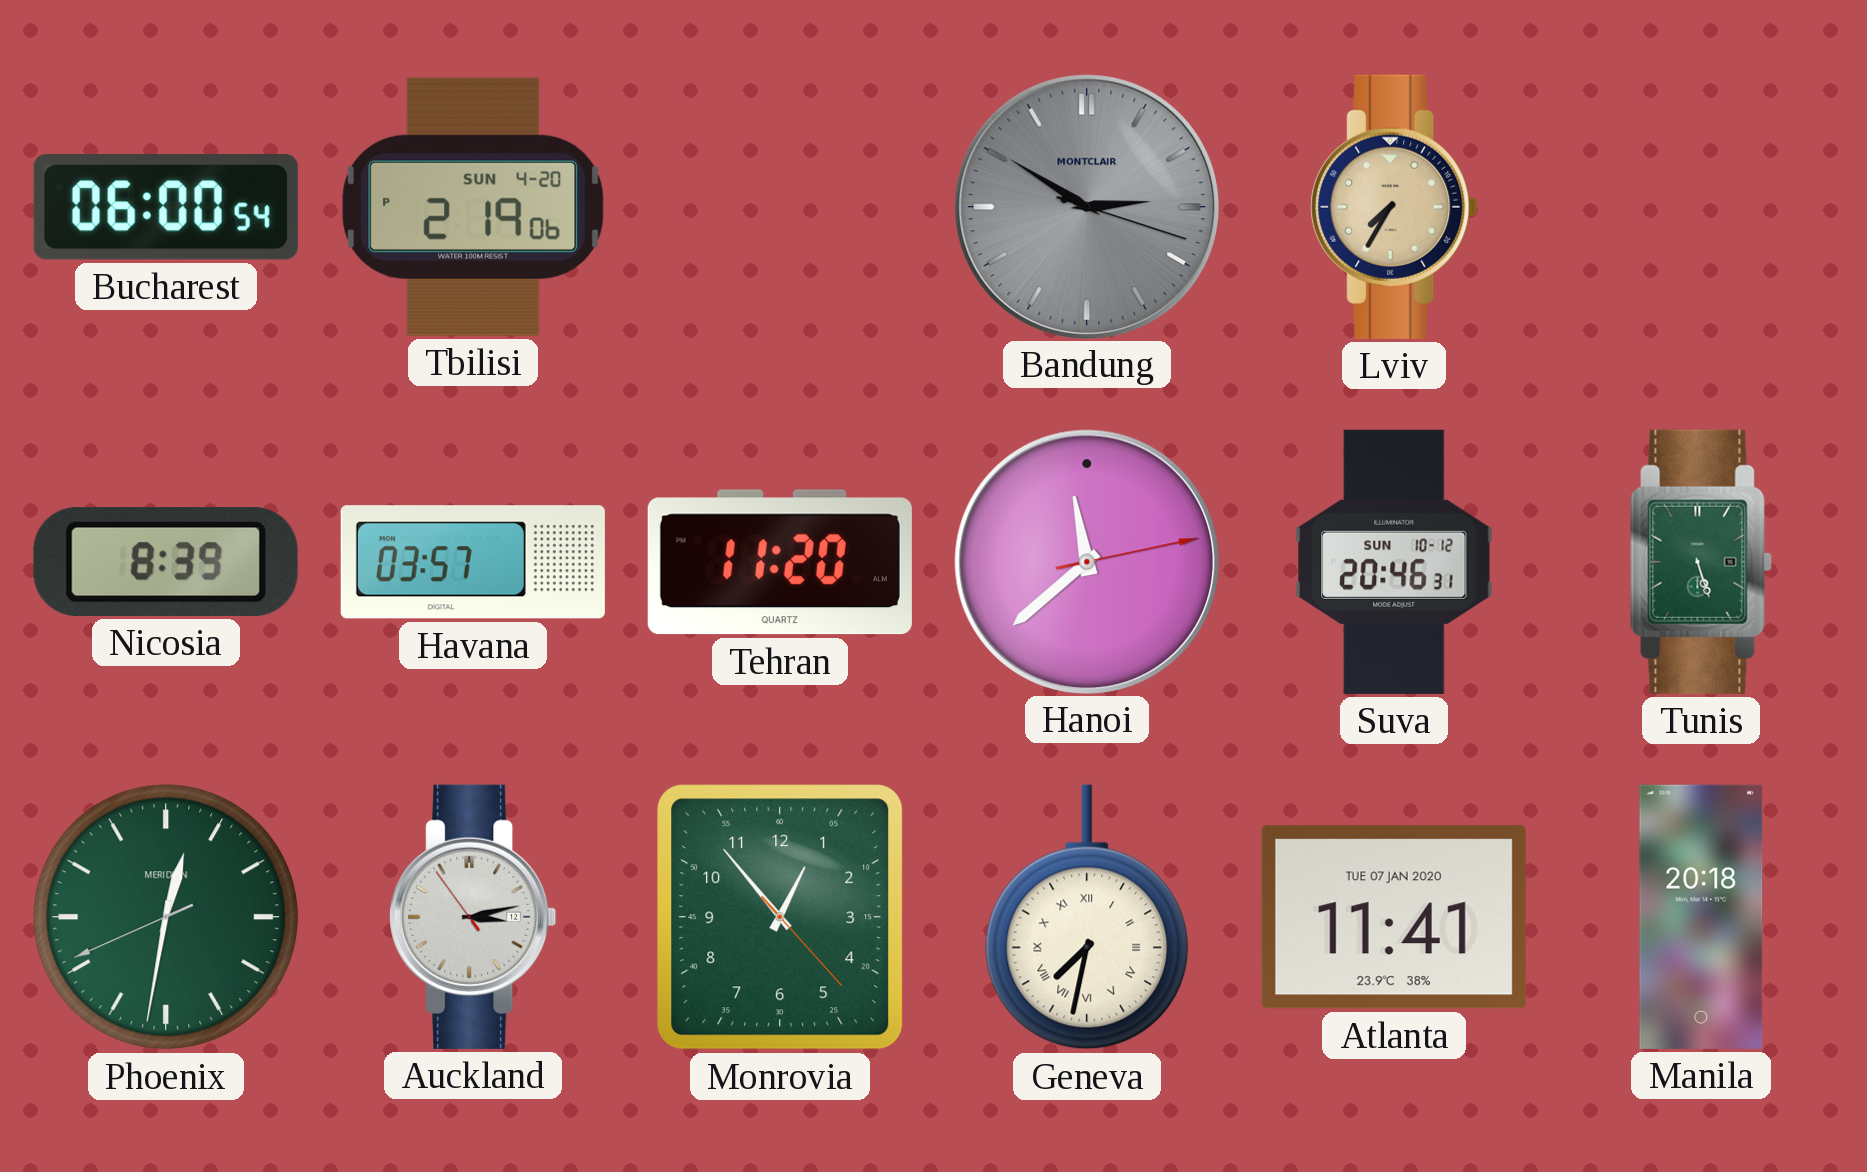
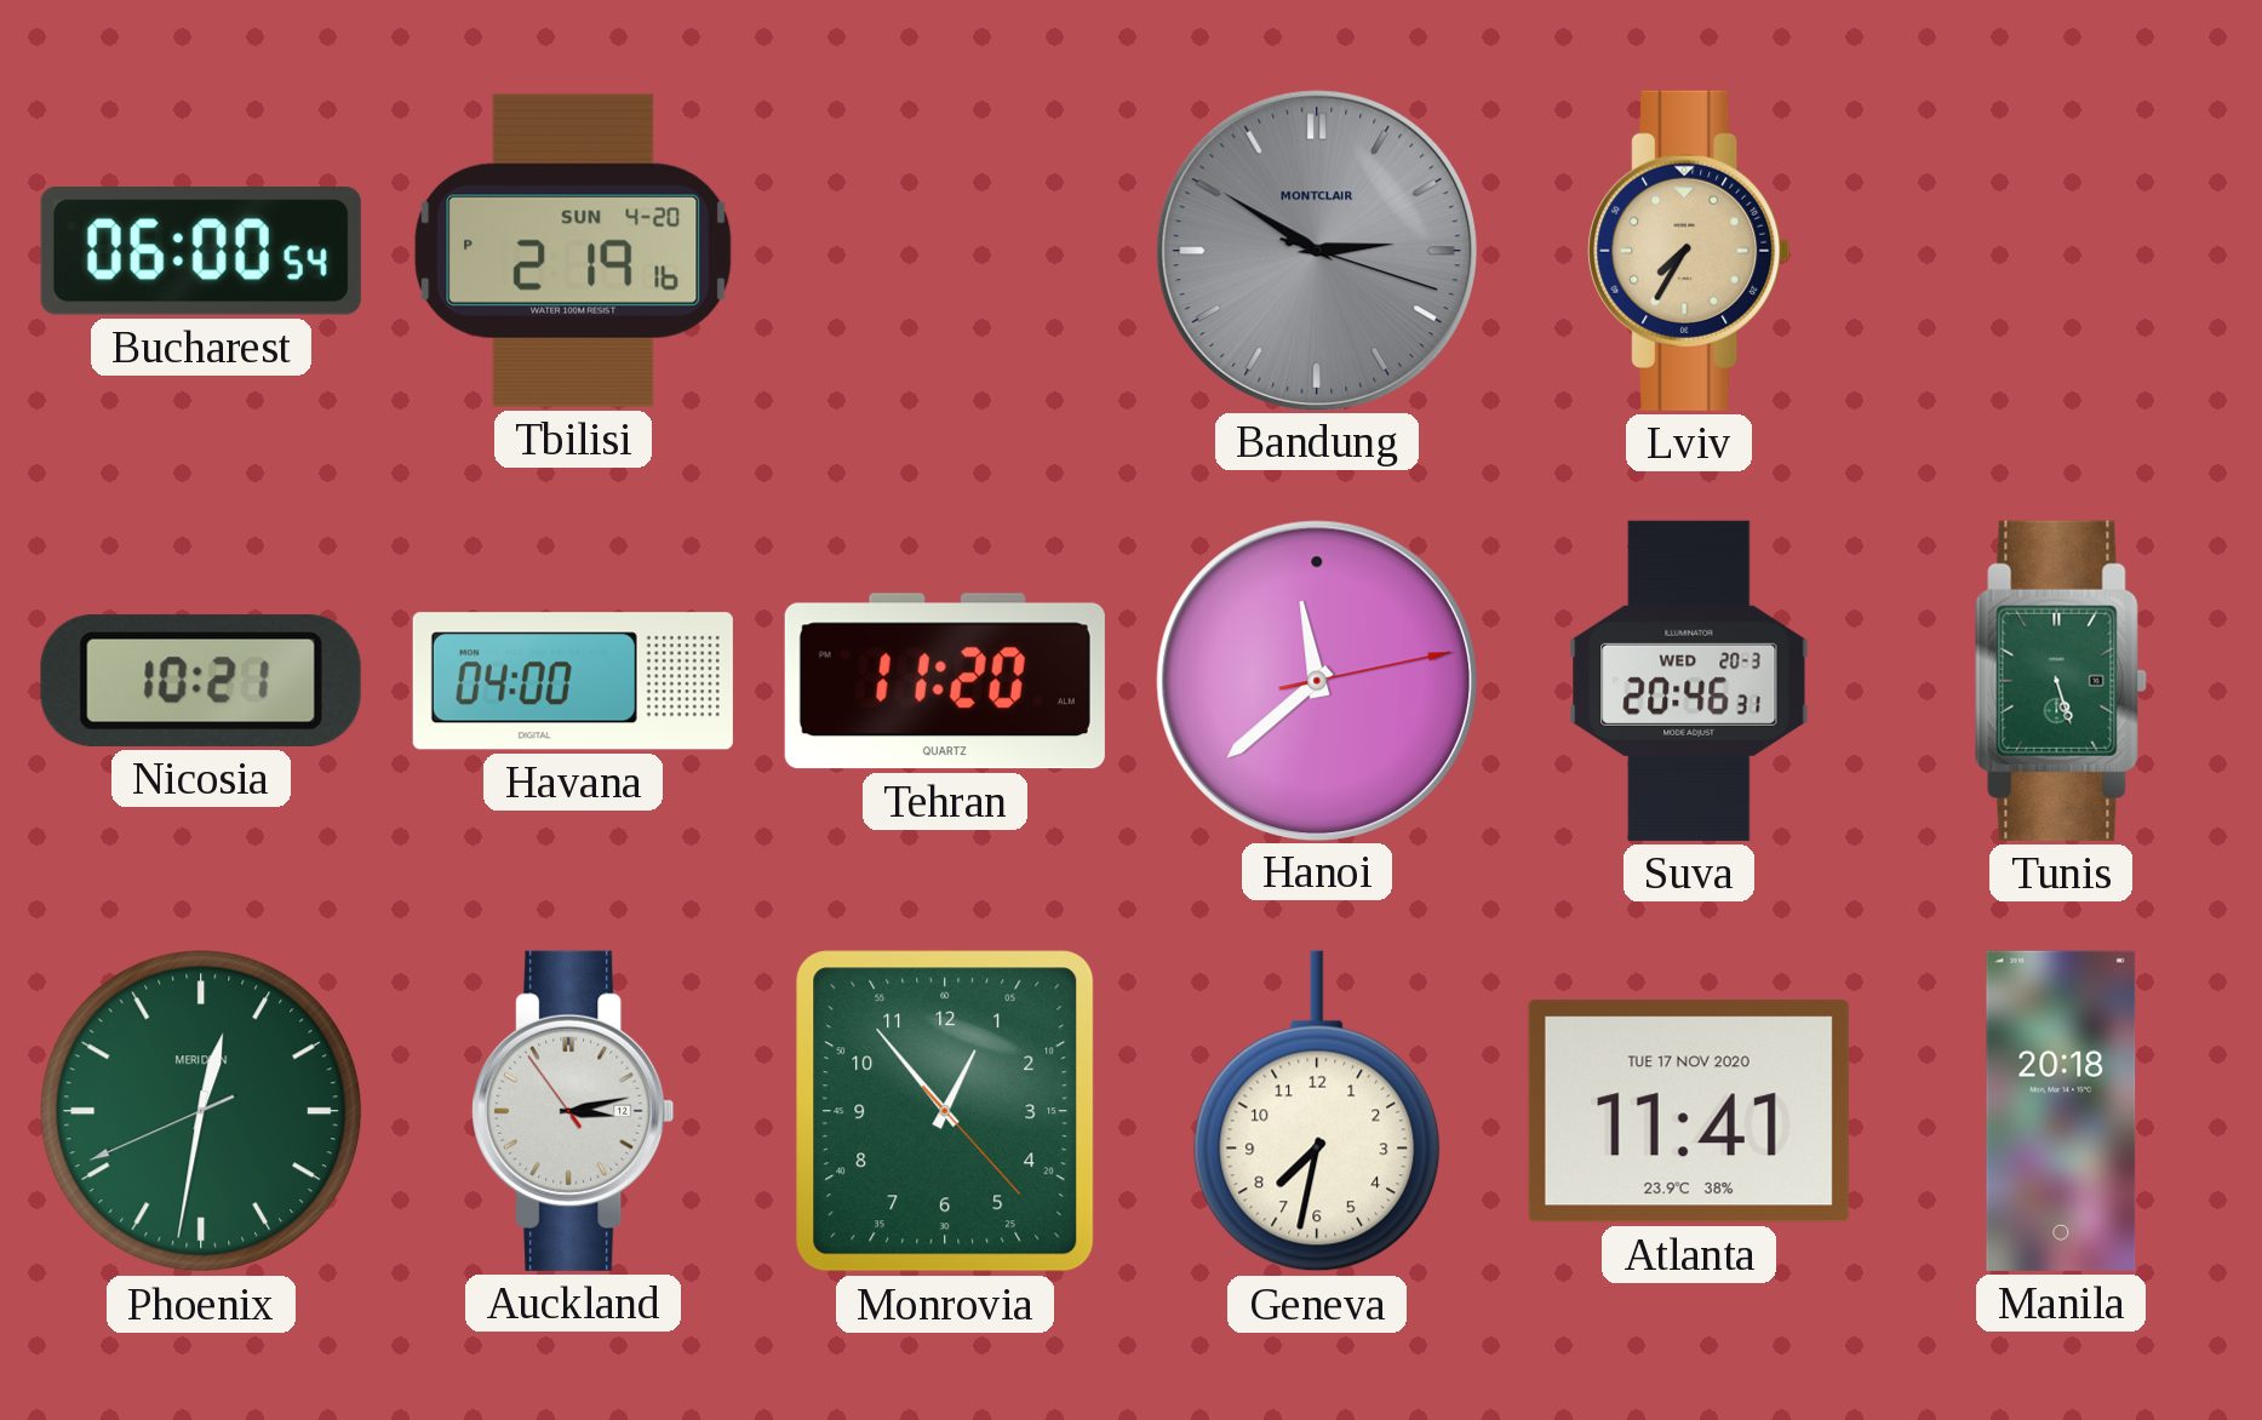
Tbilisi: 2:19:06 PM -> 2:19:16 PM
Nicosia: 8:39 -> 10:21
Havana: 03:57 -> 04:00
Suva date: SUN 10-12 -> WED 20-3
Geneva numerals: Roman -> Arabic
Atlanta date: TUE 07 JAN 2020 -> TUE 17 NOV 2020
